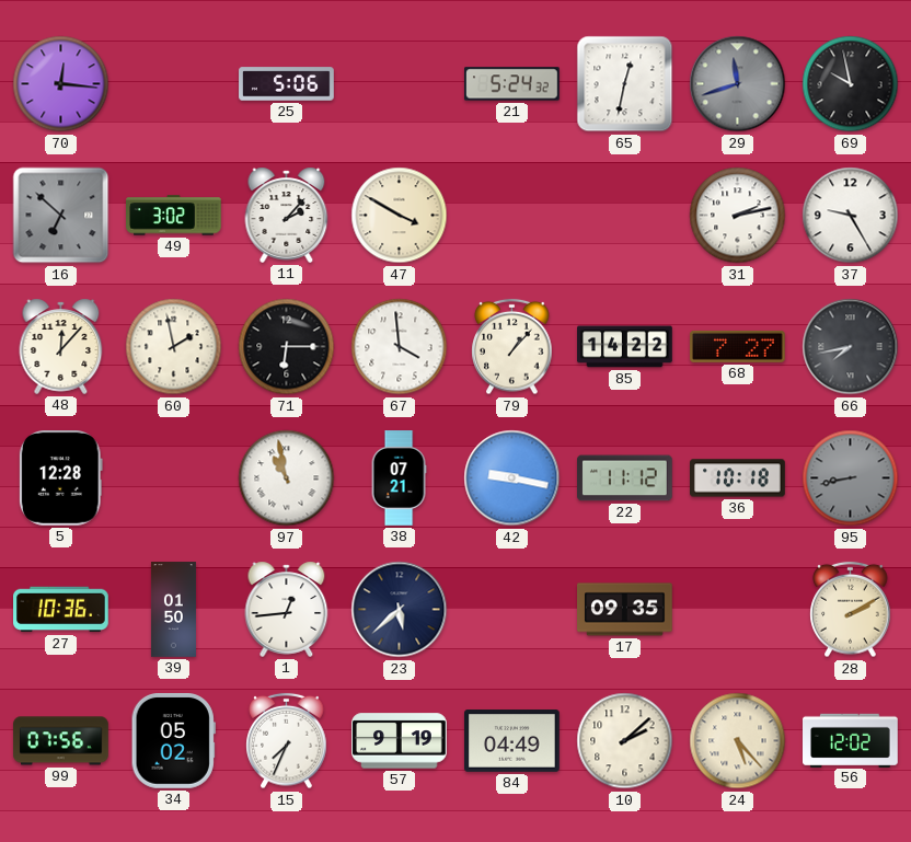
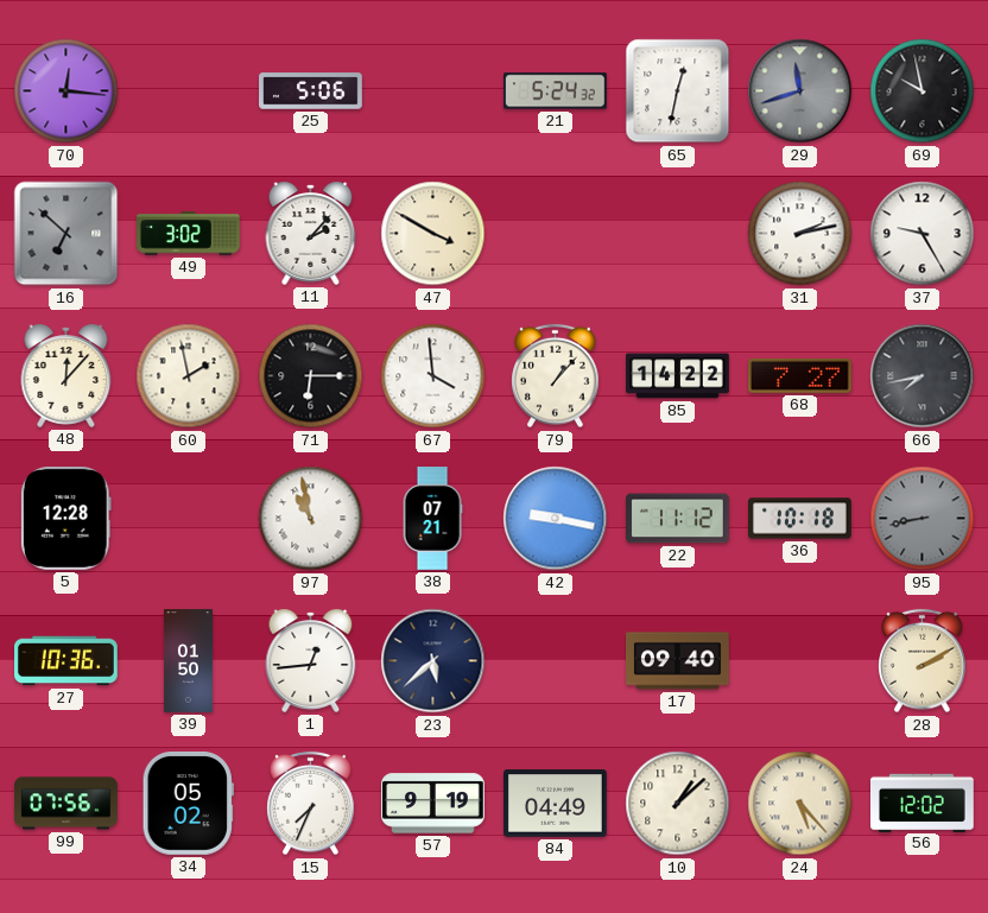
17: 09:35 -> 09:40
10: 2:08 -> 1:08
